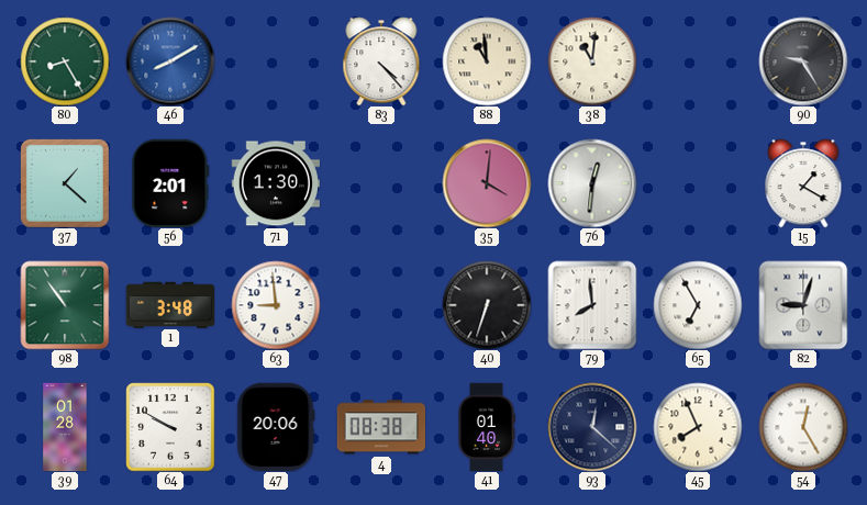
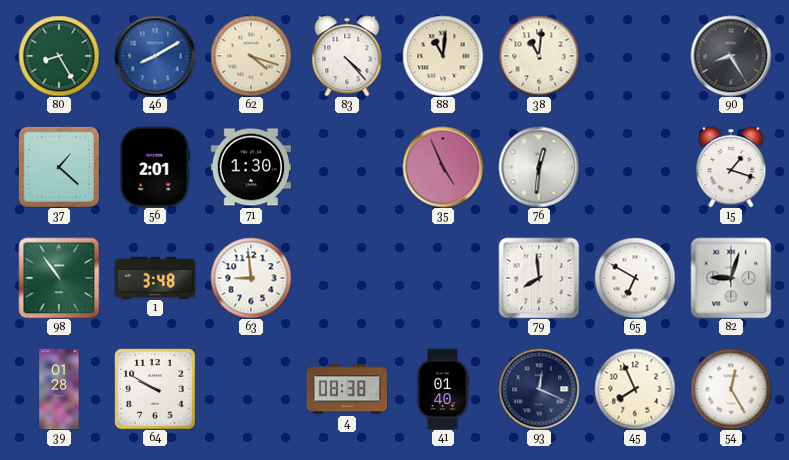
62: none -> 4:18
88: 10:59 -> 11:01
90: 9:25 -> 8:25
35: 4:01 -> 4:56
15: 1:20 -> 1:18
40: 6:33 -> none
65: 6:55 -> 6:50
47: 20:06 -> none
93: 12:22 -> 12:19
